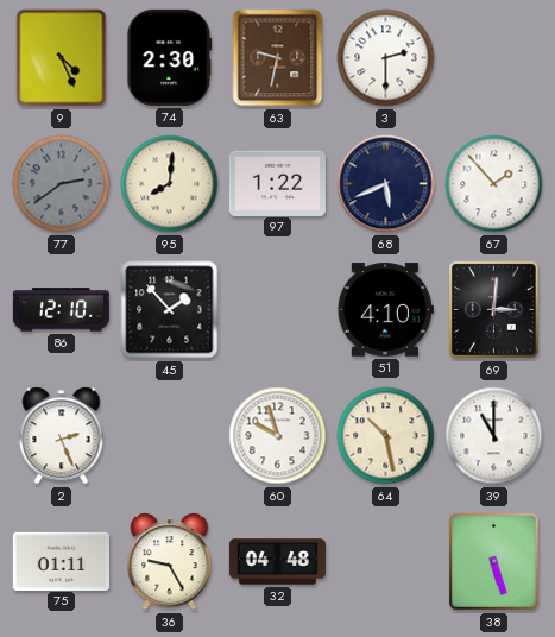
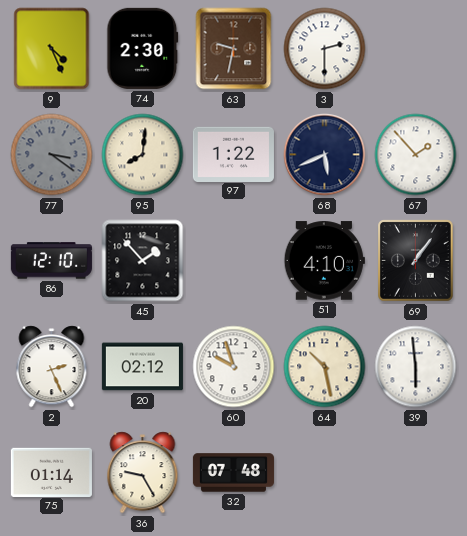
77: 2:39 -> 3:21
69: 3:01 -> 1:06
20: none -> 02:12
39: 11:00 -> 5:59
75: 01:11 -> 01:14
32: 04:48 -> 07:48
38: 5:27 -> none
